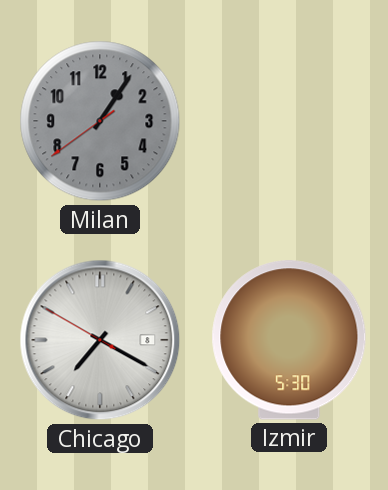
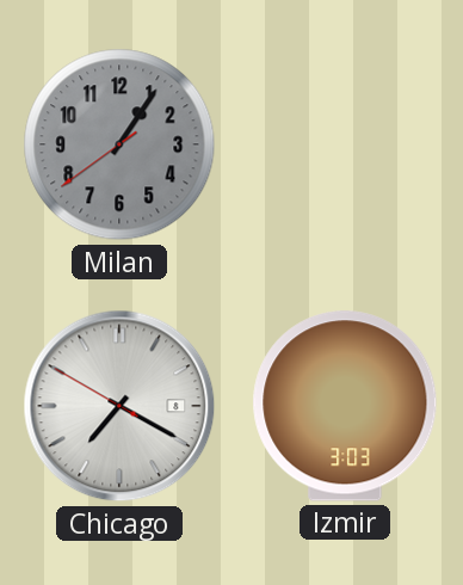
Izmir: 5:30 -> 3:03
